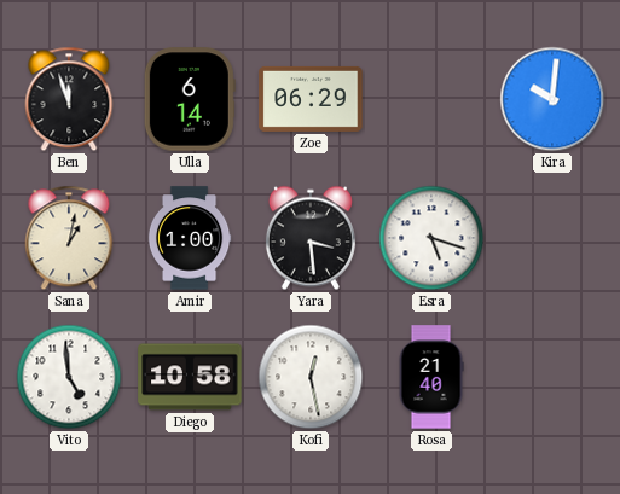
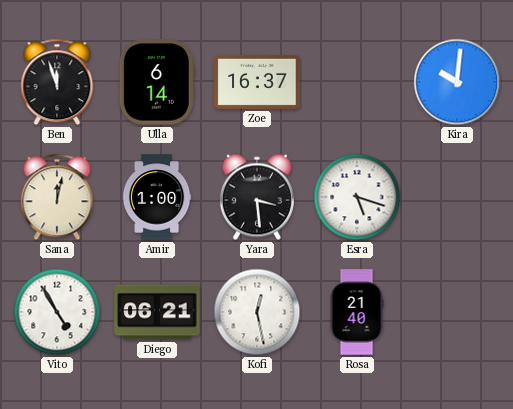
Zoe: 06:29 -> 16:37
Sana: 1:02 -> 12:02
Vito: 4:59 -> 4:55
Diego: 10:58 -> 06:21
